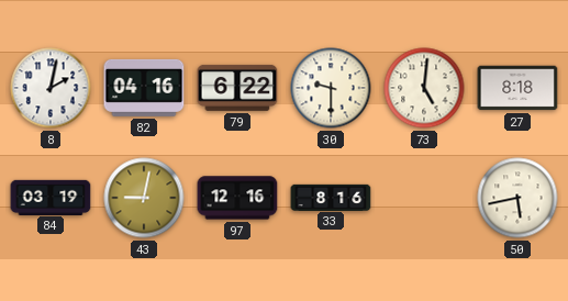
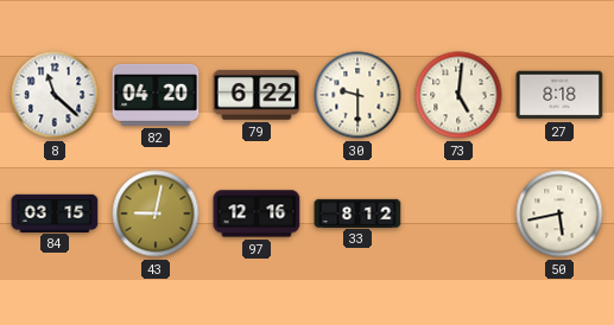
8: 2:02 -> 11:22
82: 04:16 -> 04:20
84: 03:19 -> 03:15
33: 8:16 -> 8:12
